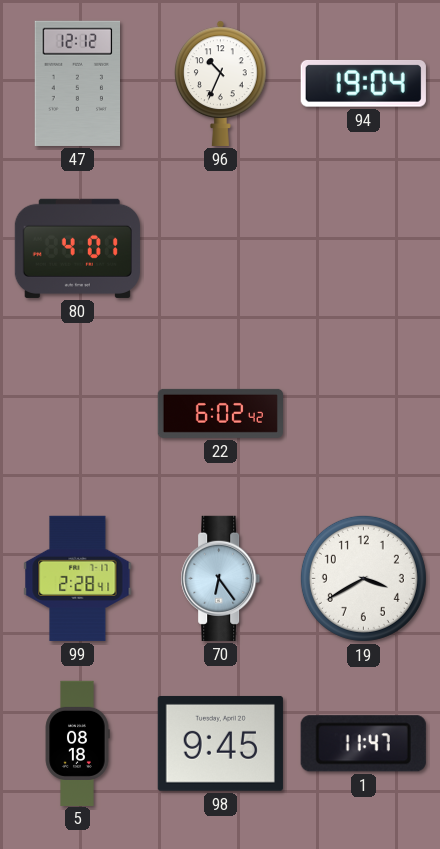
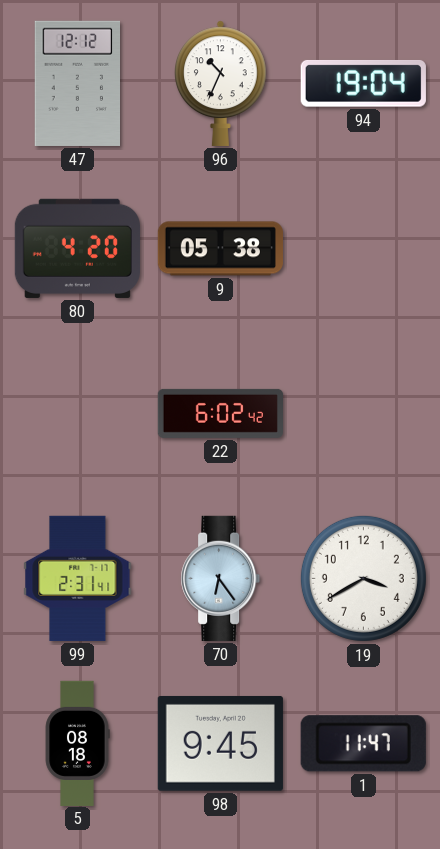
80: 4:01 -> 4:20
9: none -> 05:38
99: 2:28 -> 2:31
